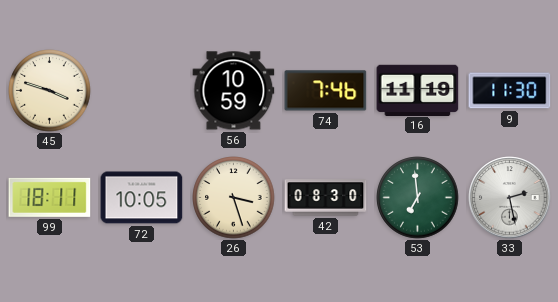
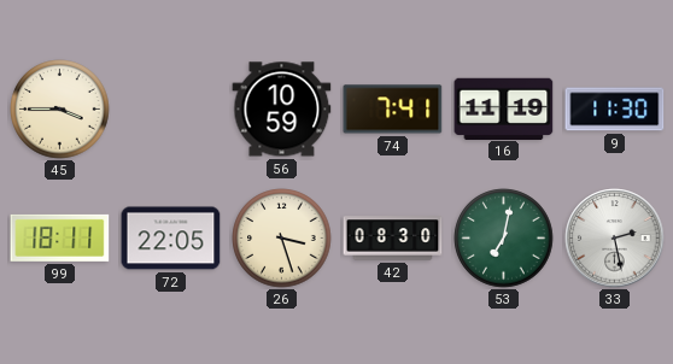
45: 3:48 -> 3:45
74: 7:46 -> 7:41
72: 10:05 -> 22:05
53: 6:59 -> 7:02
